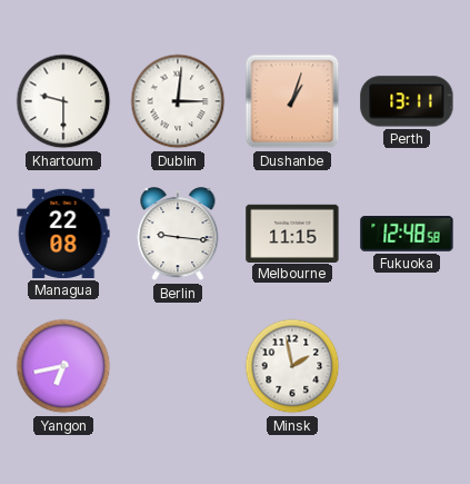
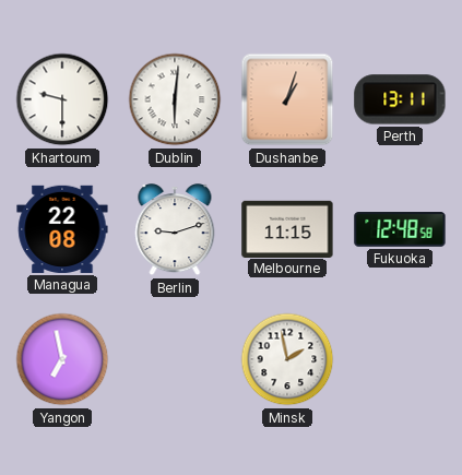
Dublin: 3:01 -> 6:01
Berlin: 9:16 -> 9:12
Yangon: 6:43 -> 6:58
